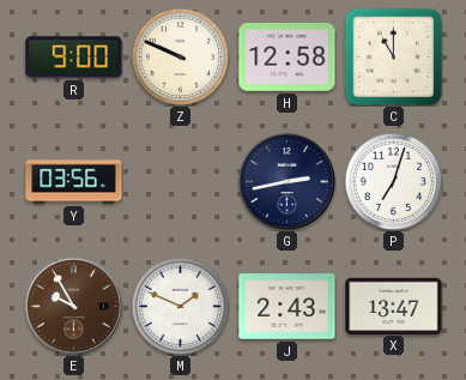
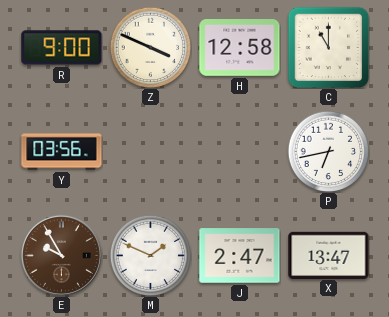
Z: 9:49 -> 3:49
G: 2:43 -> none
P: 7:03 -> 6:43
J: 2:43 -> 2:47
